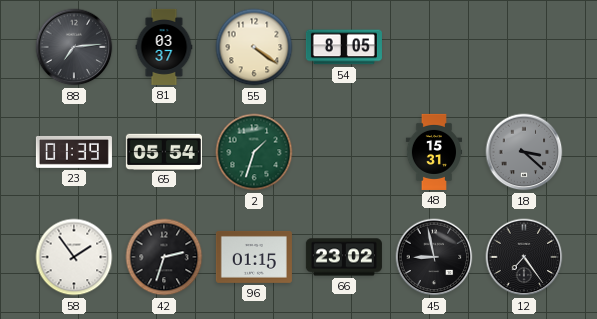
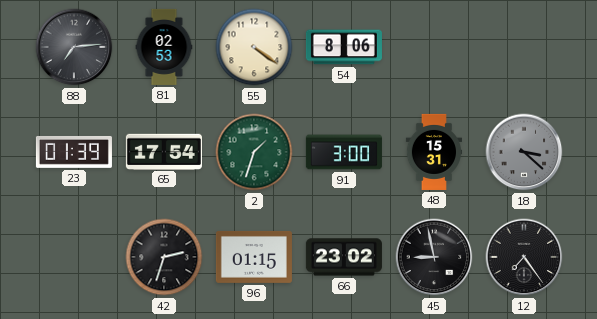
81: 03:37 -> 02:53
54: 8:05 -> 8:06
65: 05:54 -> 17:54
91: none -> 3:00
58: 1:54 -> none
